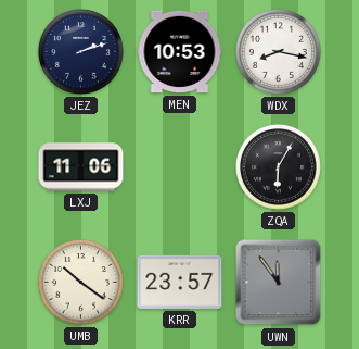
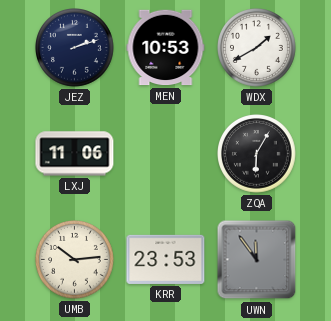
WDX: 8:17 -> 1:40
UMB: 10:21 -> 10:14
KRR: 23:57 -> 23:53
